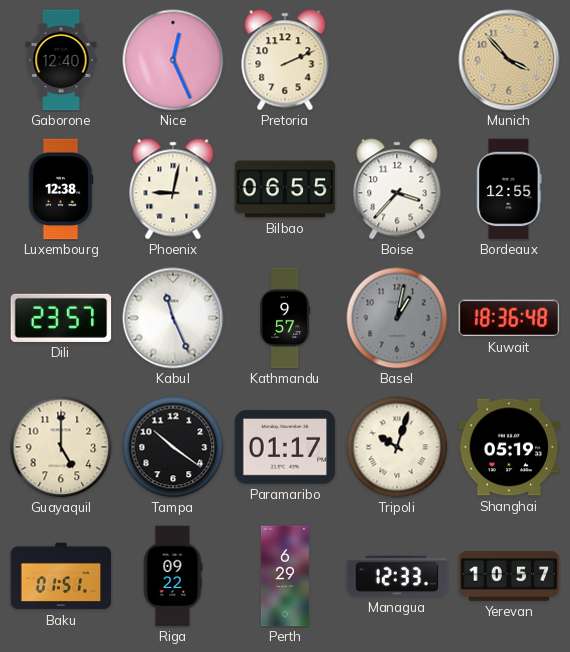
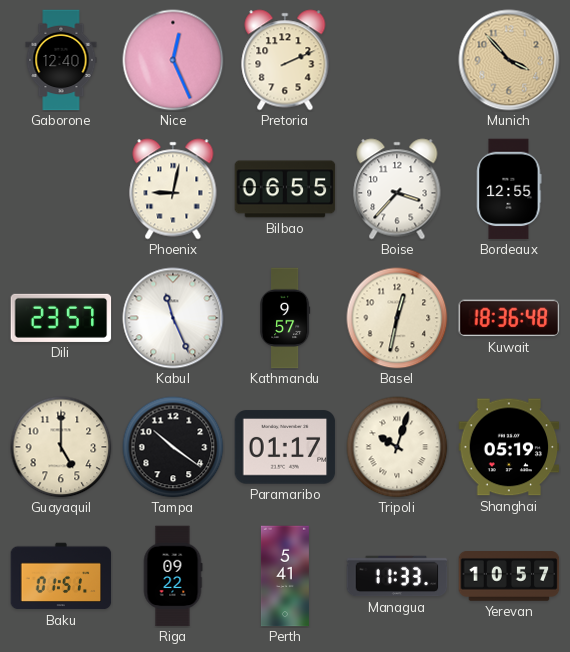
Luxembourg: 12:38 -> none
Basel: 1:02 -> 12:32
Basel dial: grey -> cream
Perth: 6:29 -> 5:41
Managua: 12:33 -> 11:33
